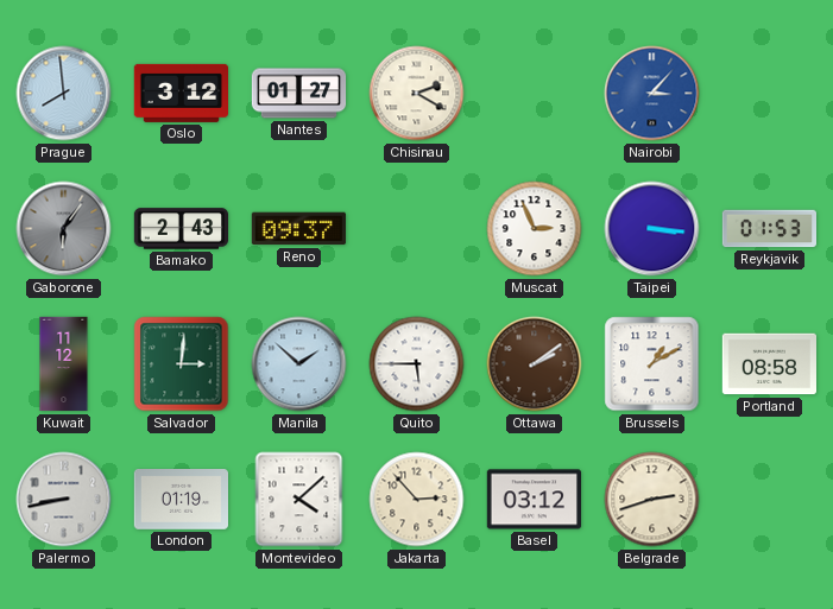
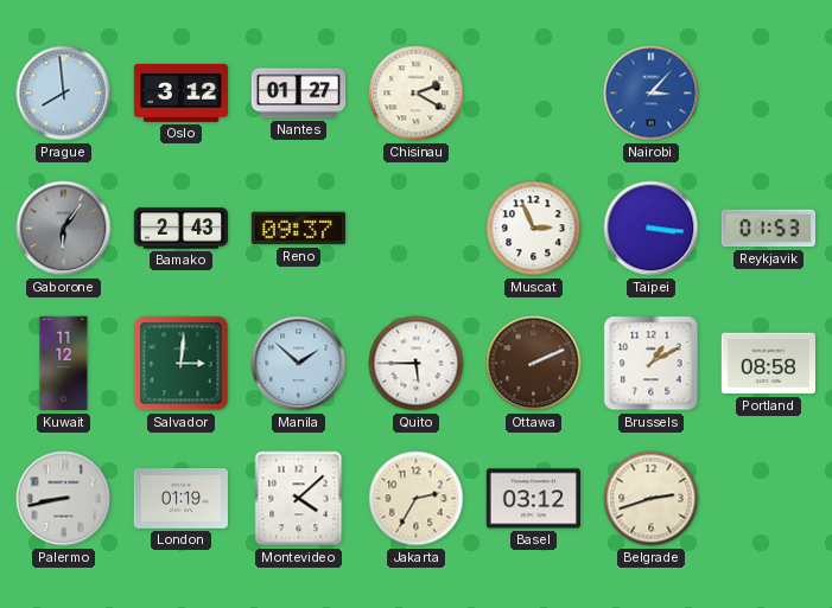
Ottawa: 2:09 -> 2:11
Jakarta: 2:53 -> 2:35
